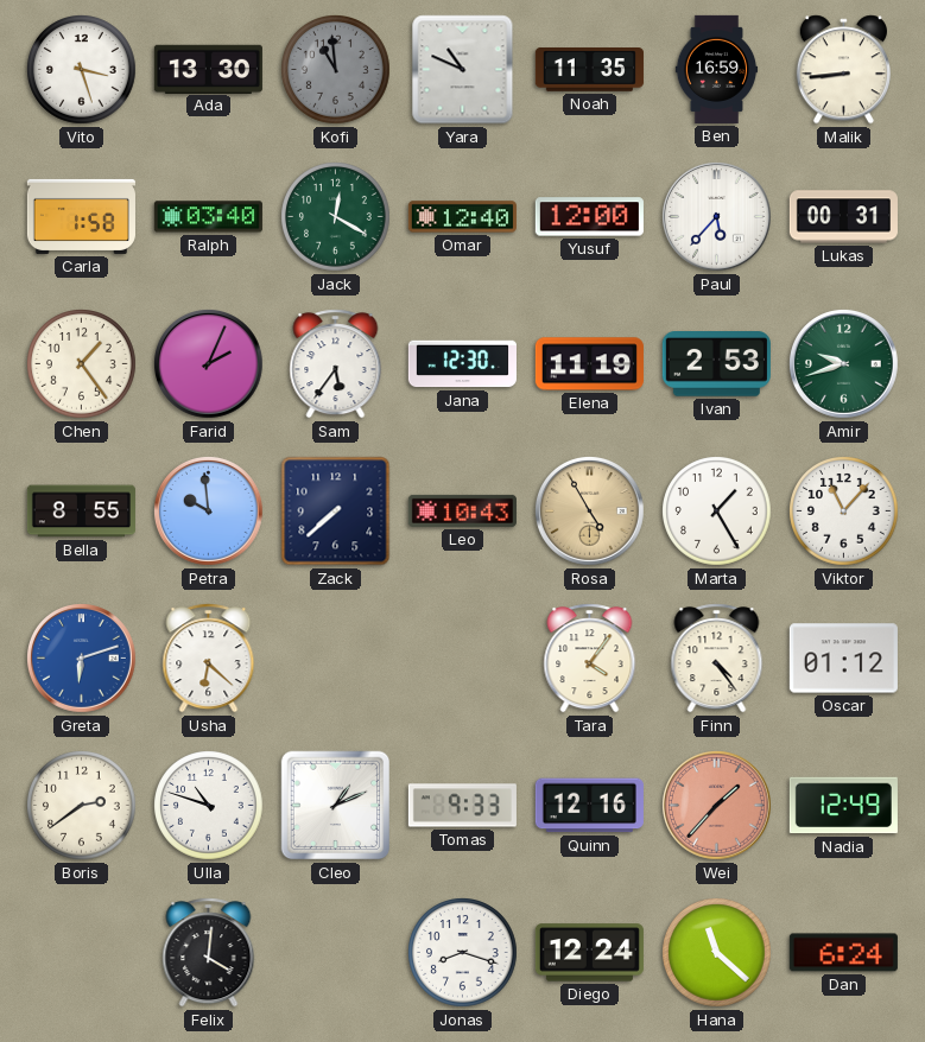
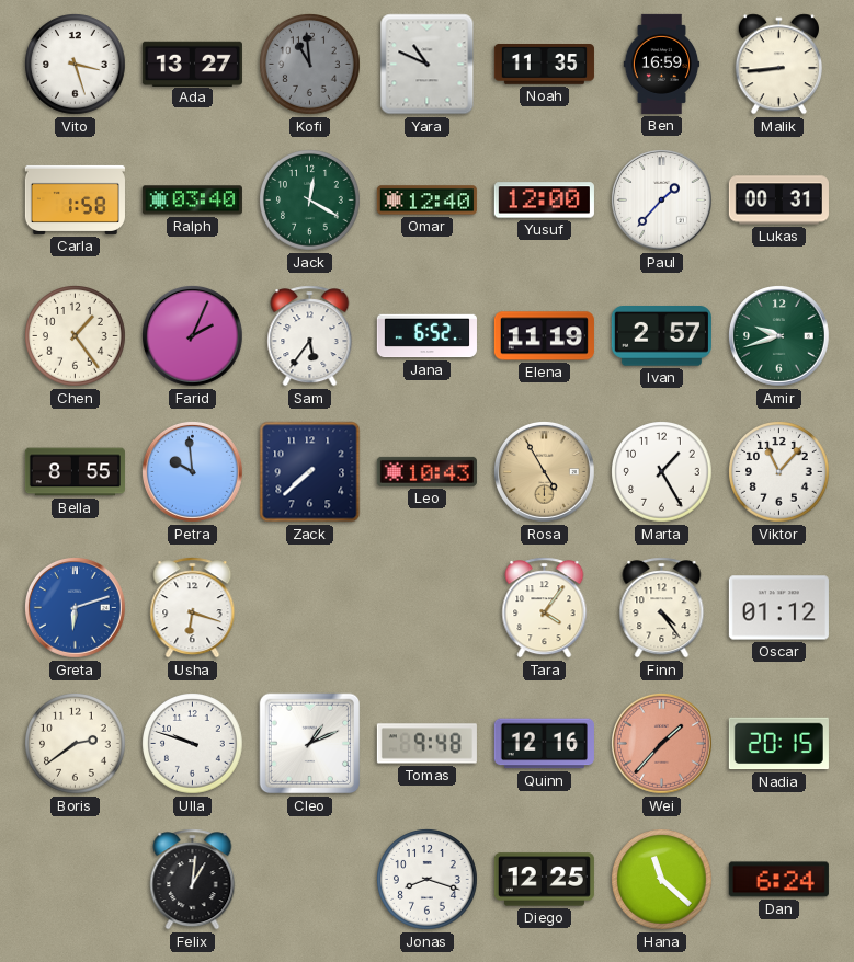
Ada: 13:30 -> 13:27
Paul: 5:37 -> 1:37
Jana: 12:30 -> 6:52
Ivan: 2:53 -> 2:57
Usha: 6:22 -> 6:18
Ulla: 10:48 -> 9:48
Tomas: 9:33 -> 9:48
Nadia: 12:49 -> 20:15
Felix: 4:01 -> 1:01
Diego: 12:24 -> 12:25
